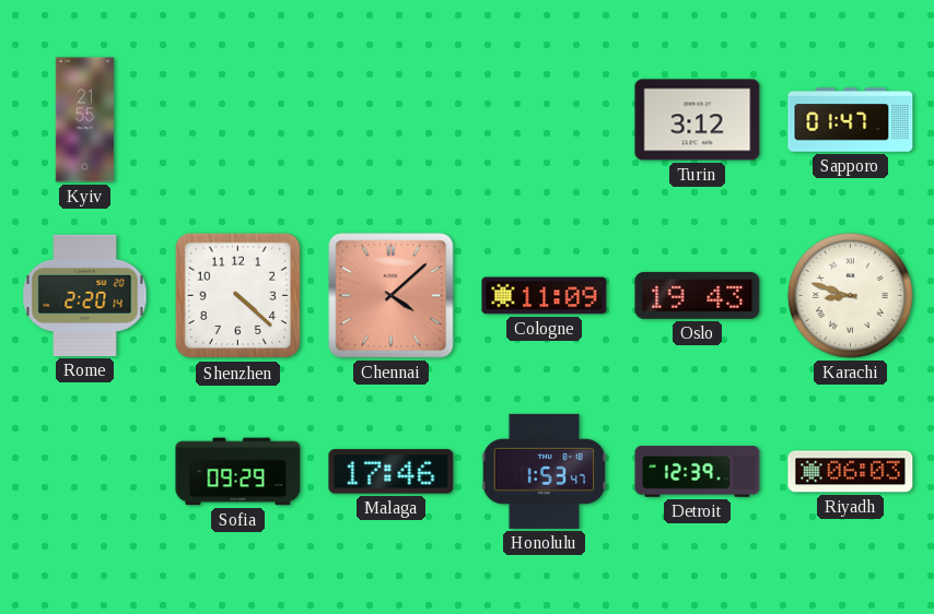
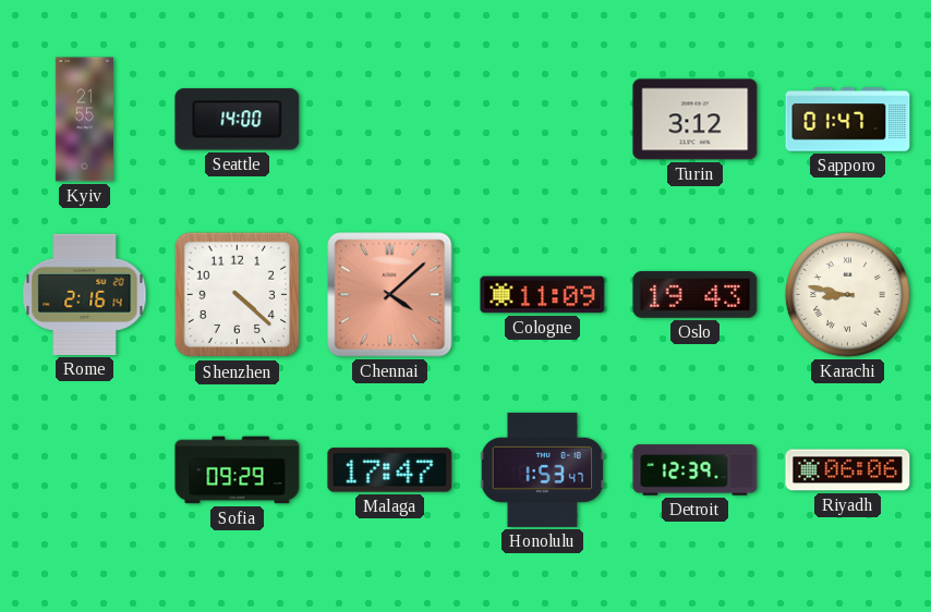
Seattle: none -> 14:00
Rome: 2:20 -> 2:16
Karachi: 8:48 -> 8:47
Malaga: 17:46 -> 17:47
Riyadh: 06:03 -> 06:06
